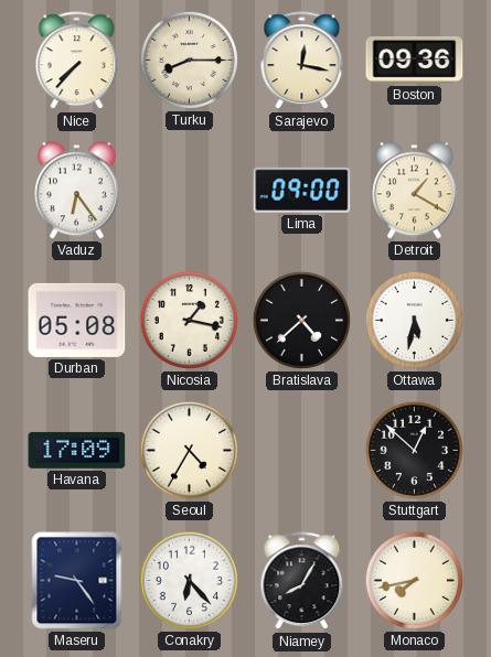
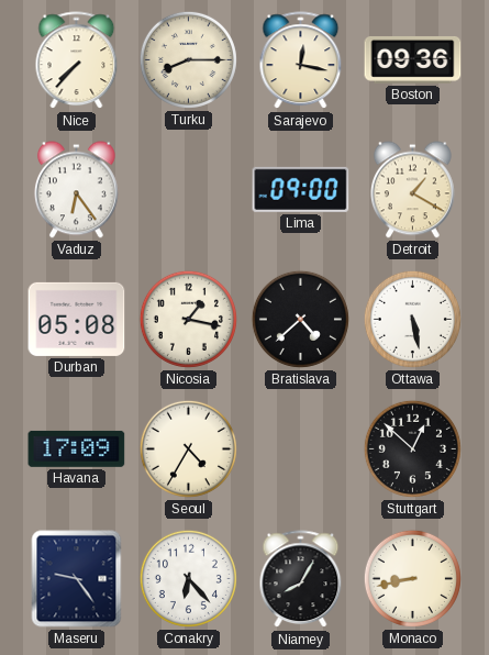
Ottawa: 5:32 -> 5:28
Monaco: 7:43 -> 8:43
